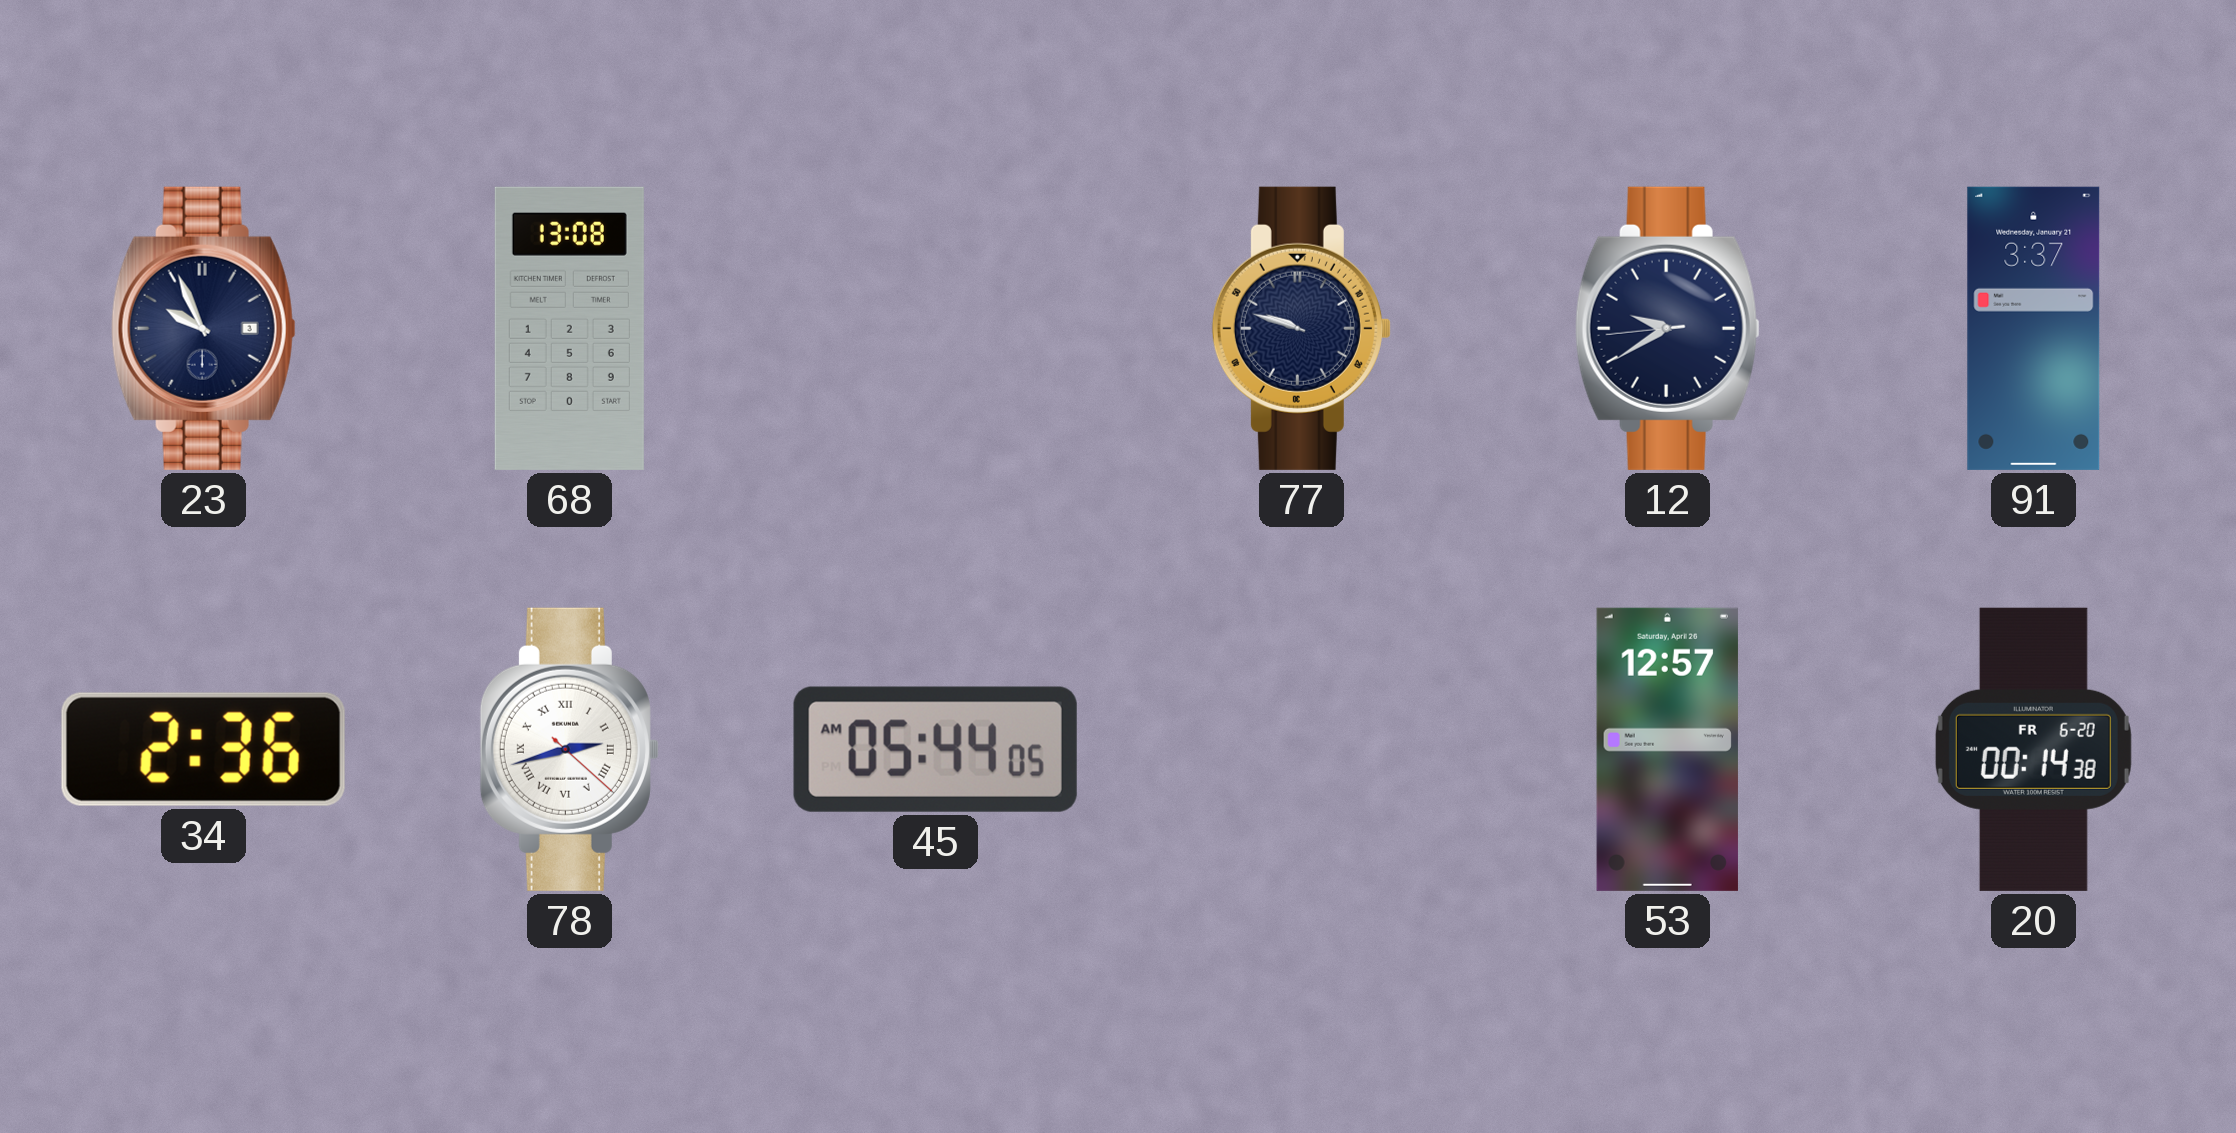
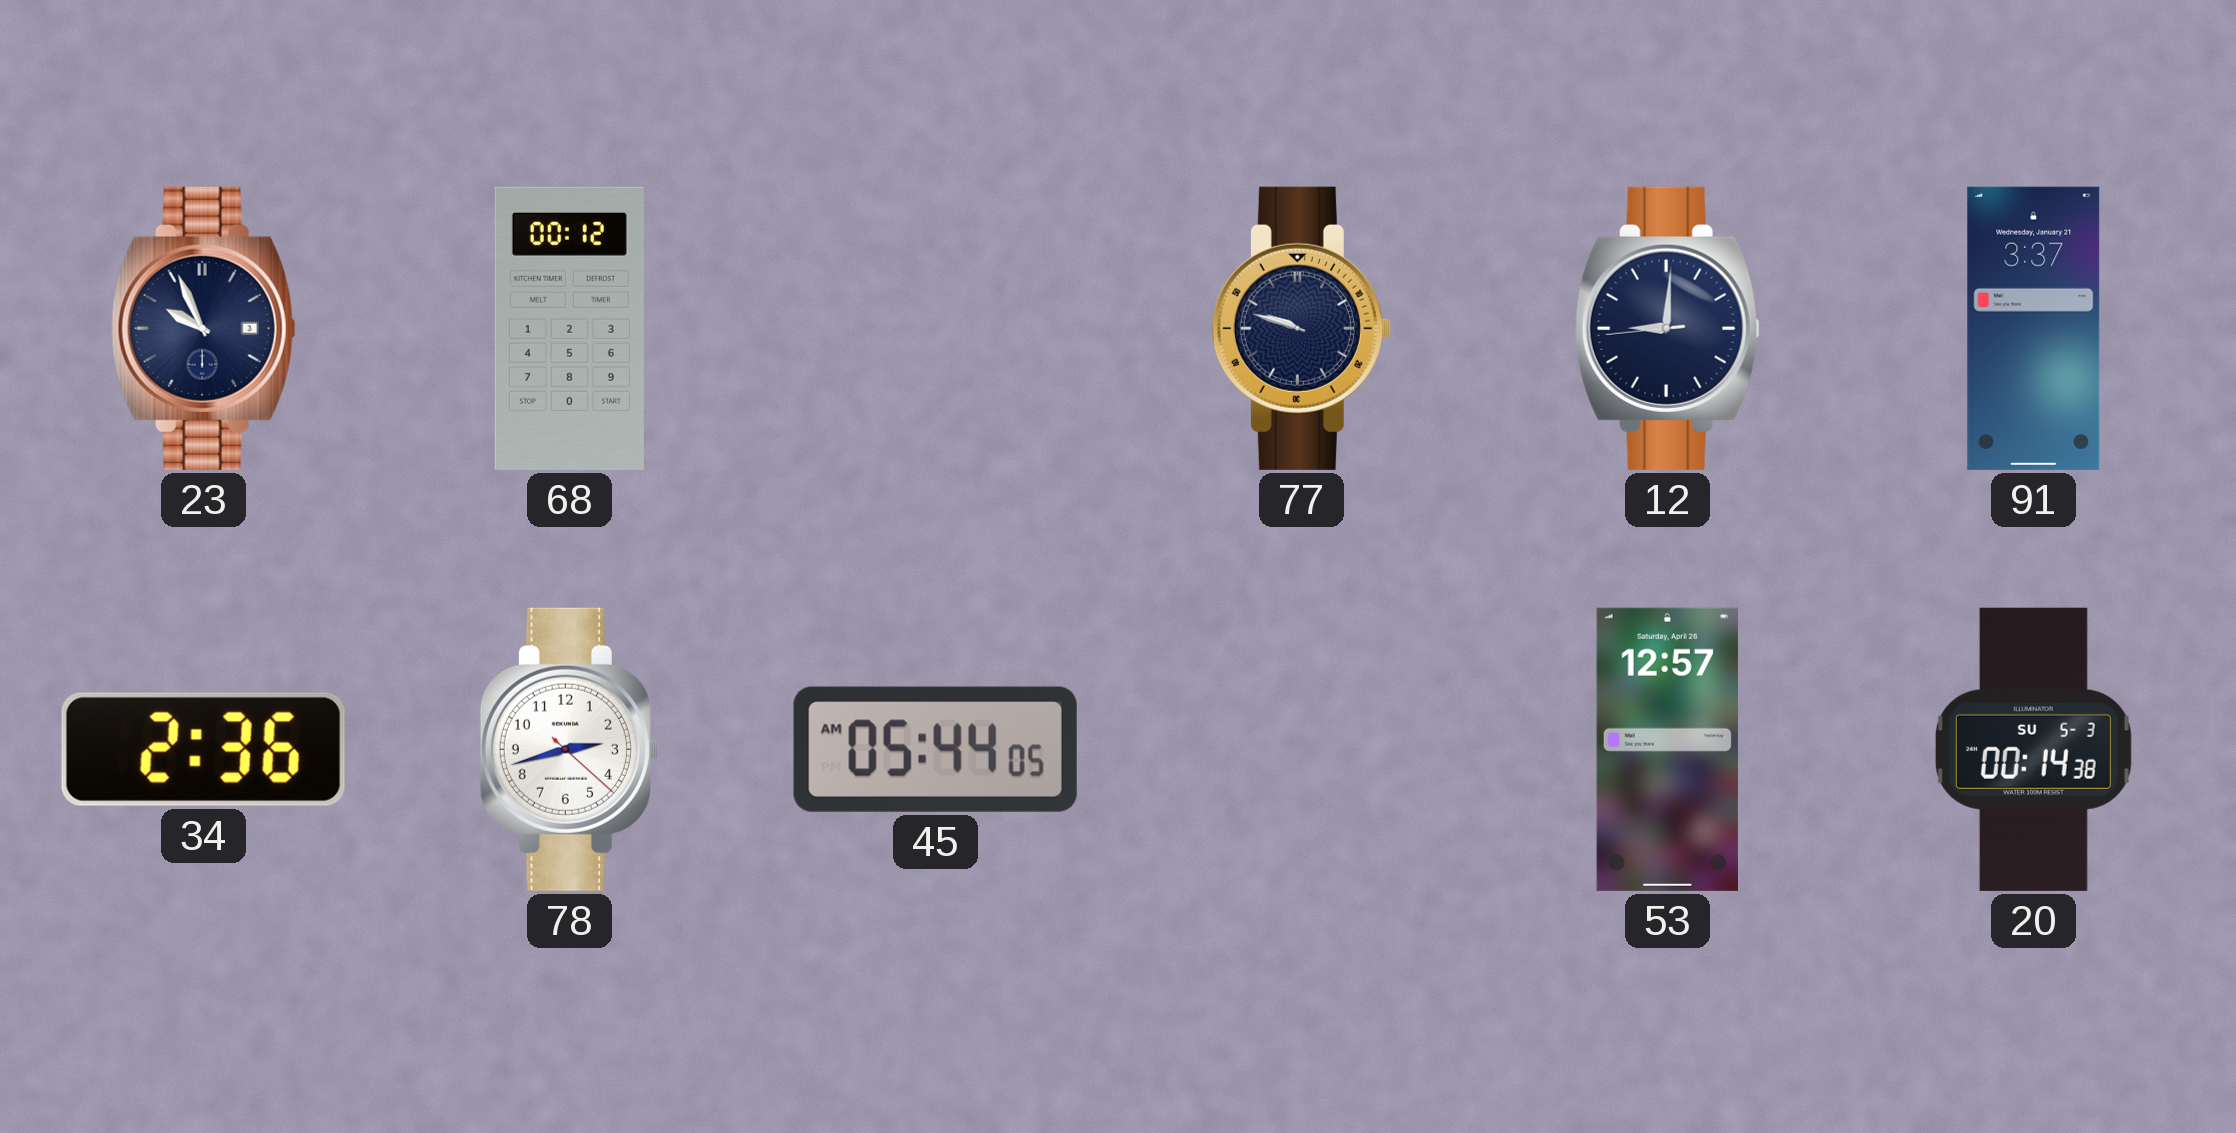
68: 13:08 -> 00:12
12: 9:39 -> 9:00
78 numerals: Roman -> Arabic
20 date: FR 6-20 -> SU 5-3
